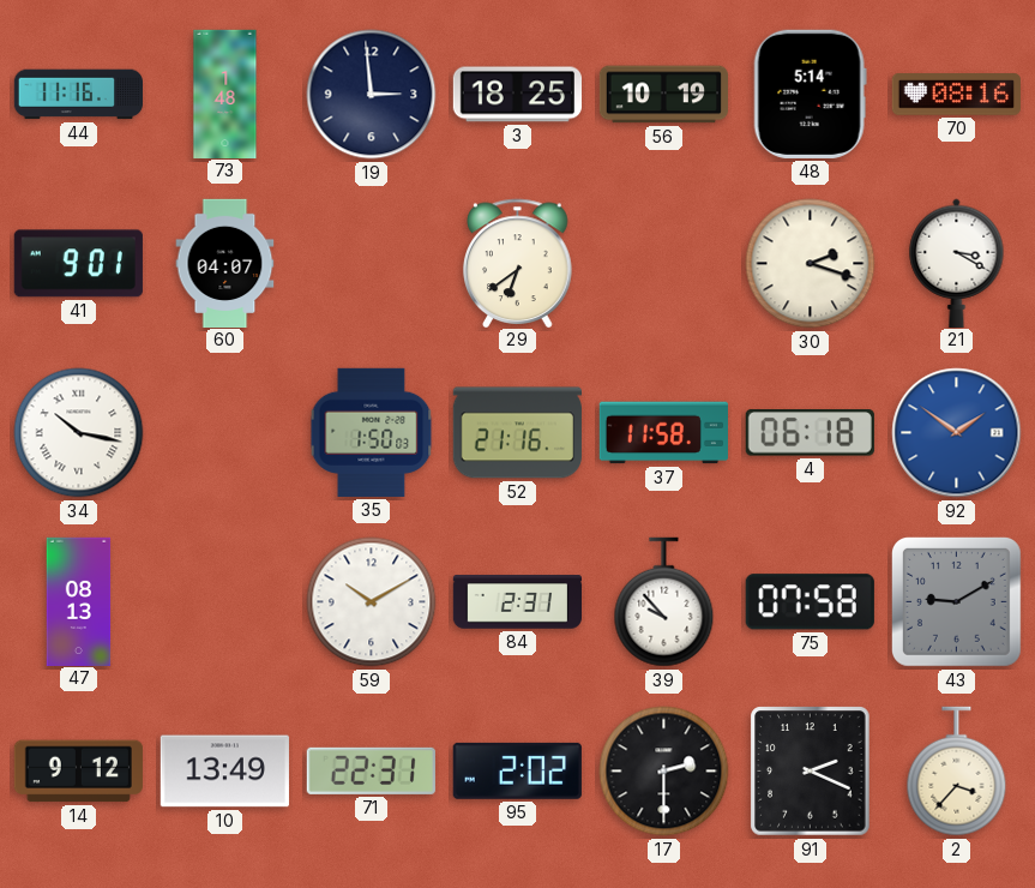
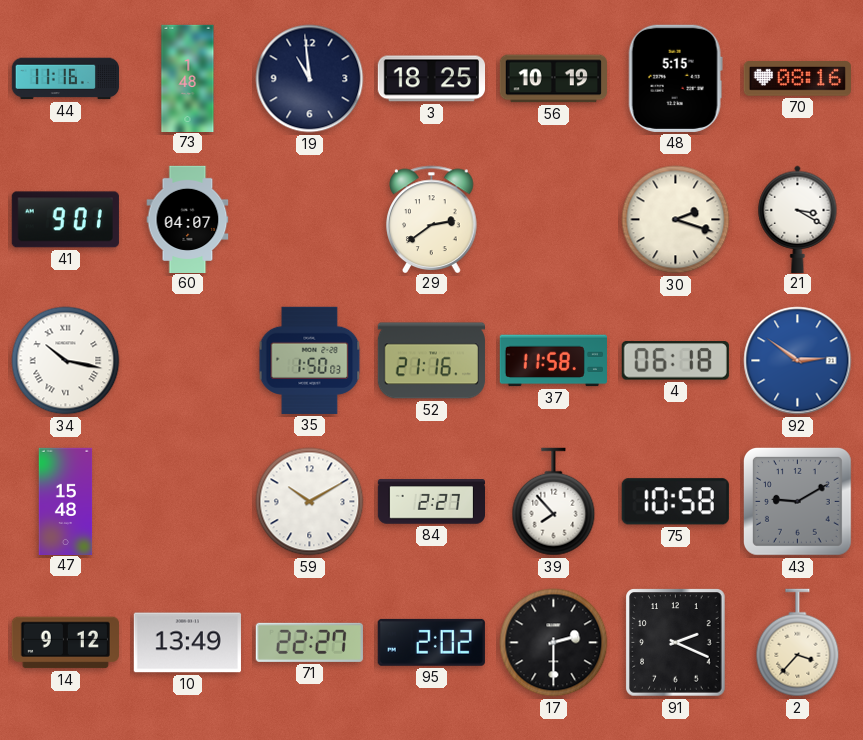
19: 2:59 -> 10:59
48: 5:14 -> 5:15
29: 6:39 -> 2:39
92: 1:51 -> 2:51
47: 08:13 -> 15:48
84: 2:31 -> 2:27
39: 9:53 -> 7:53
75: 07:58 -> 10:58
71: 22:31 -> 22:27
